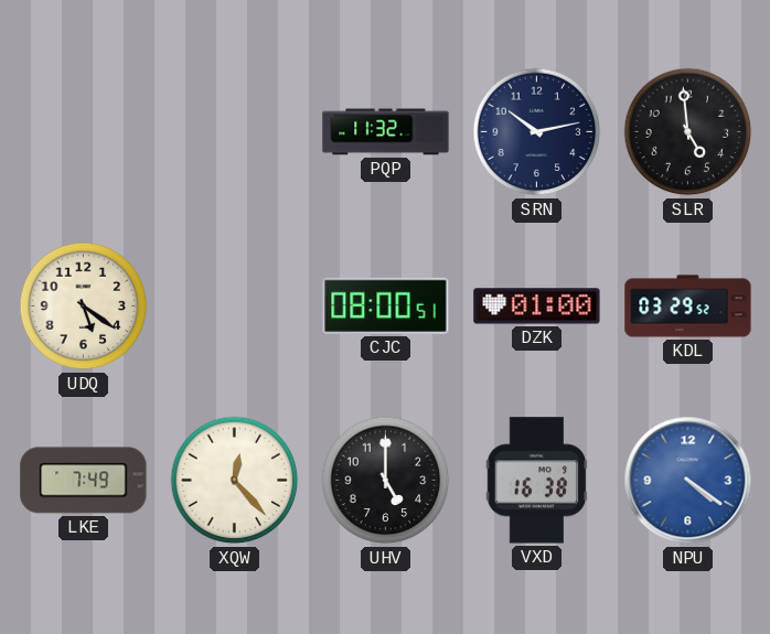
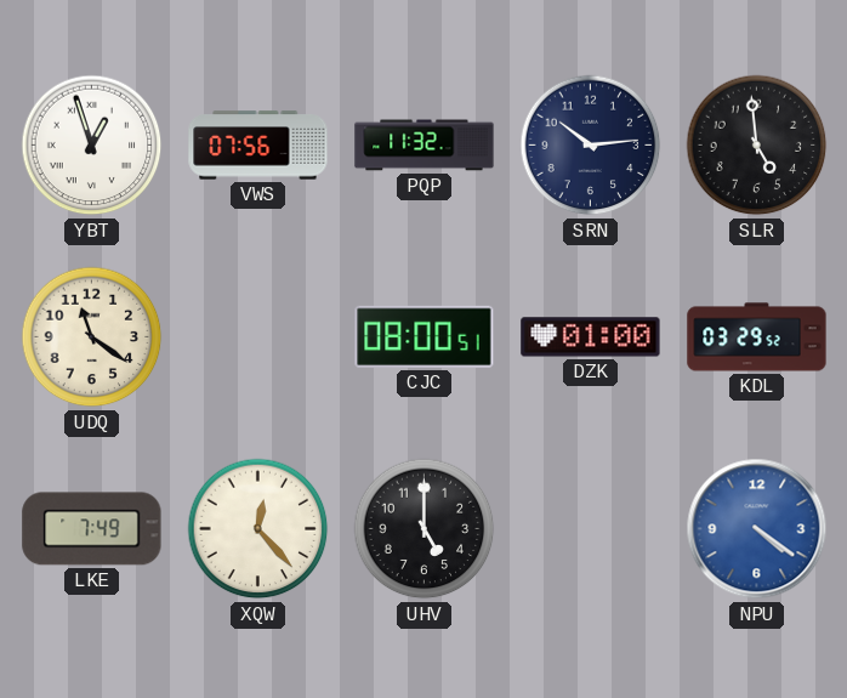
YBT: none -> 12:57
VWS: none -> 07:56
SRN: 10:13 -> 10:14
UDQ: 5:21 -> 11:21
VXD: 16:38 -> none
